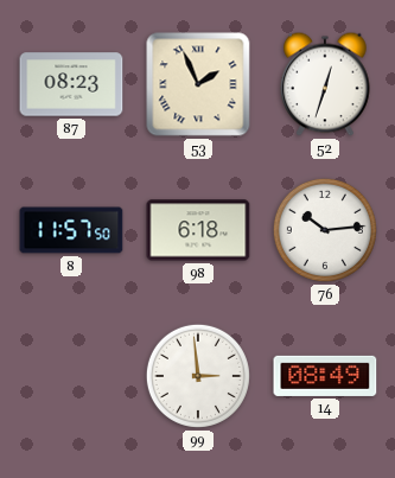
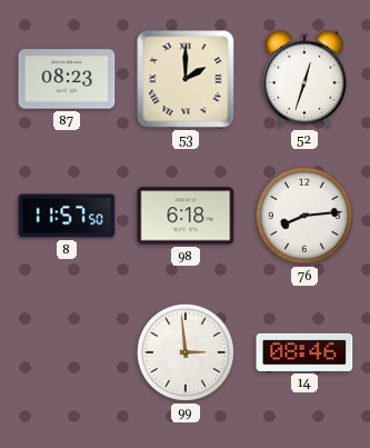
53: 1:56 -> 2:00
76: 10:14 -> 8:14
14: 08:49 -> 08:46
